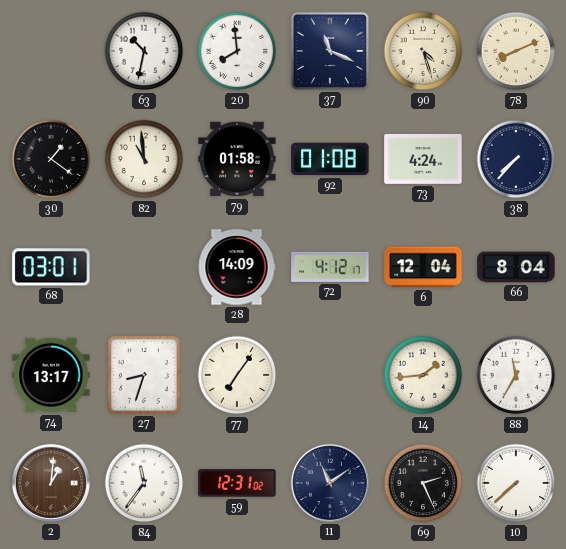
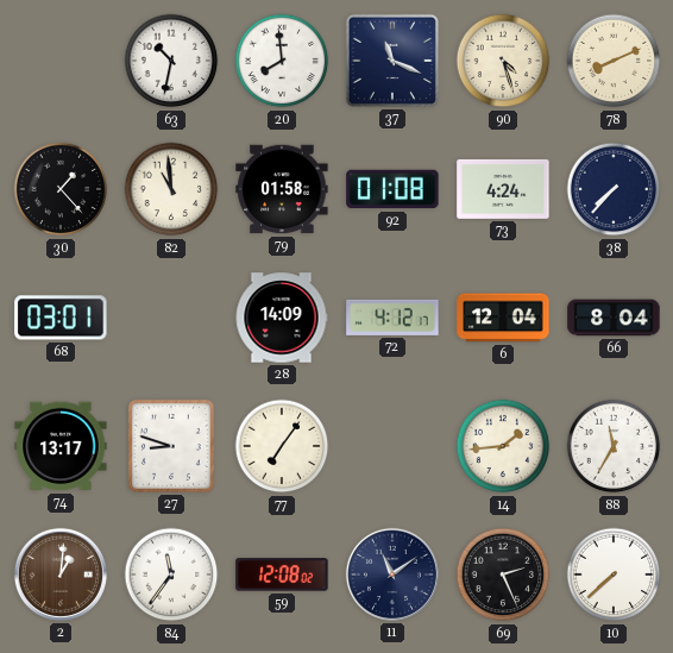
30: 1:21 -> 1:23
27: 8:33 -> 8:48
59: 12:31 -> 12:08
